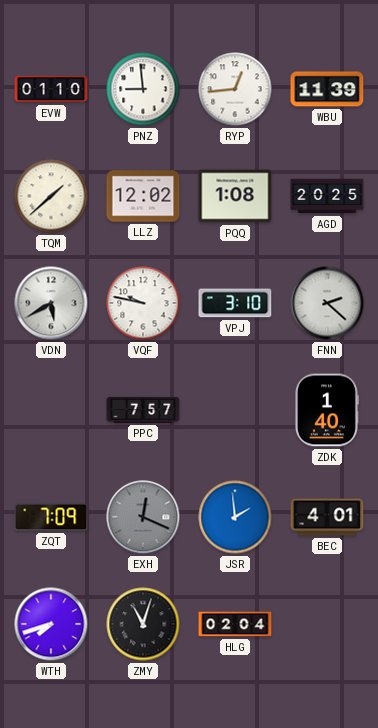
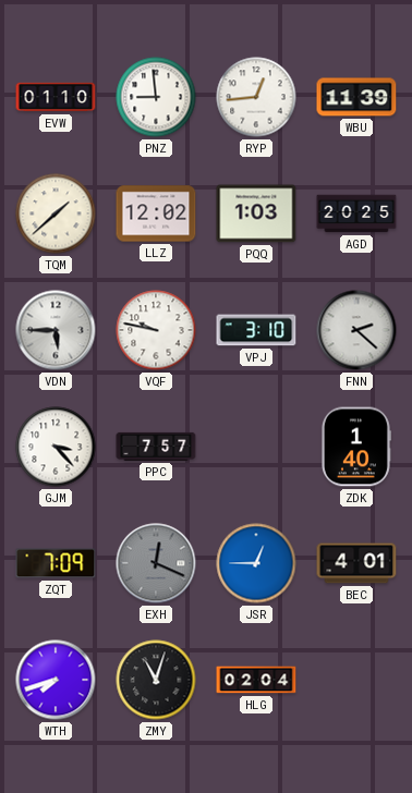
PQQ: 1:08 -> 1:03
VDN: 5:40 -> 5:45
GJM: none -> 3:23
JSR: 1:59 -> 12:45
